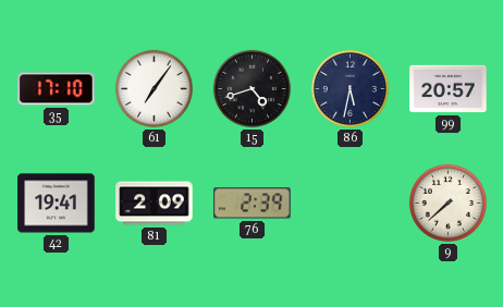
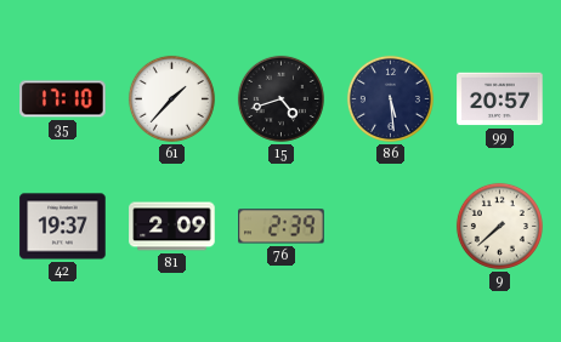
61: 7:06 -> 1:37
86: 5:32 -> 5:29
42: 19:41 -> 19:37
